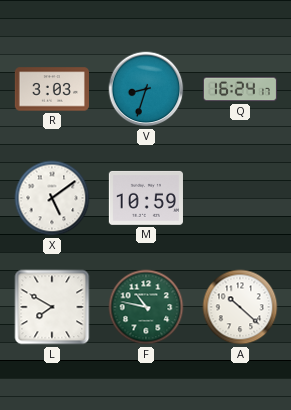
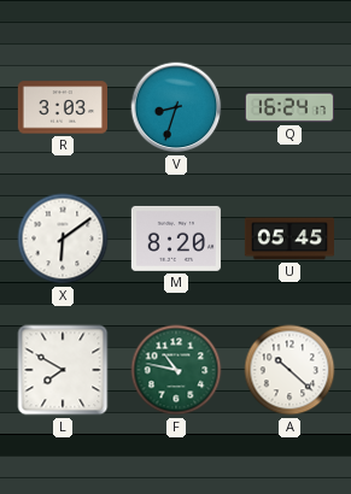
X: 5:09 -> 6:09
M: 10:59 -> 8:20
U: none -> 05:45
